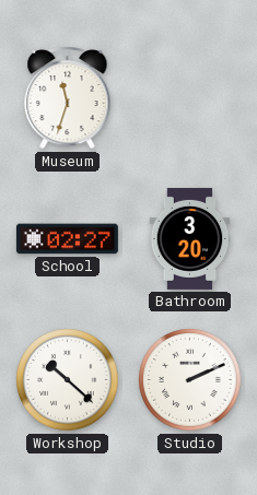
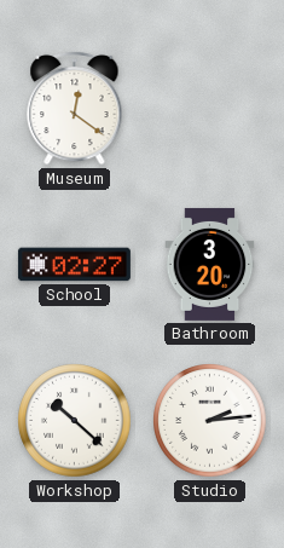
Museum: 11:33 -> 12:21
Studio: 2:11 -> 2:14
